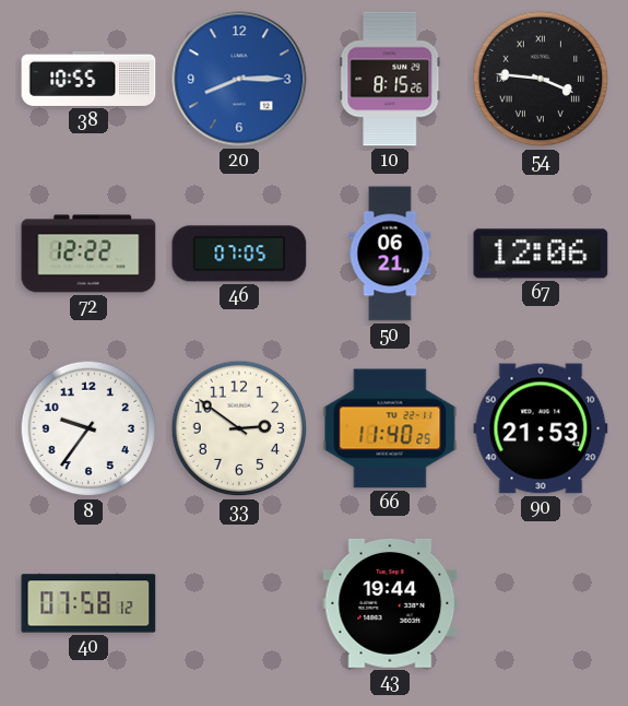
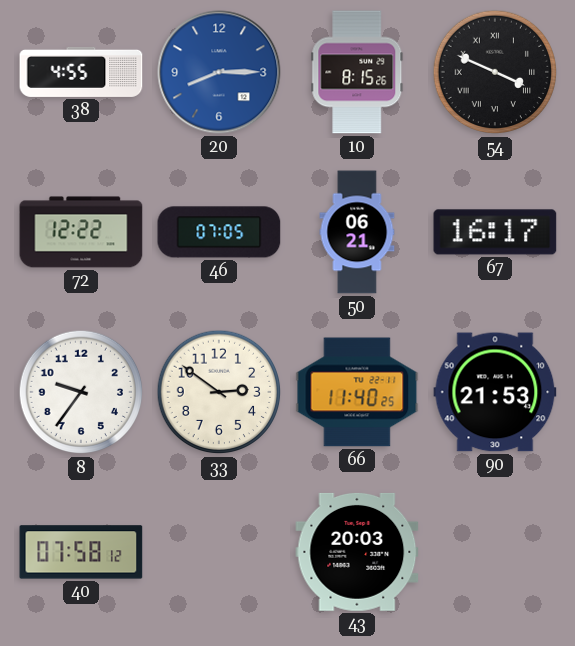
38: 10:55 -> 4:55
54: 3:46 -> 3:49
67: 12:06 -> 16:17
43: 19:44 -> 20:03
